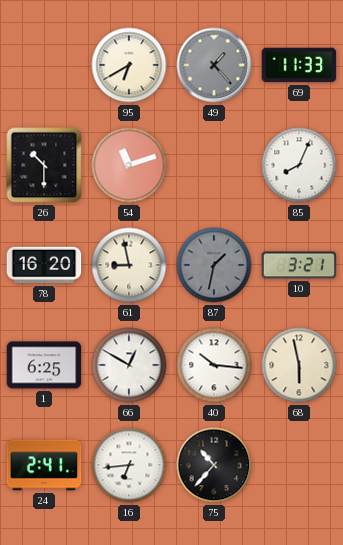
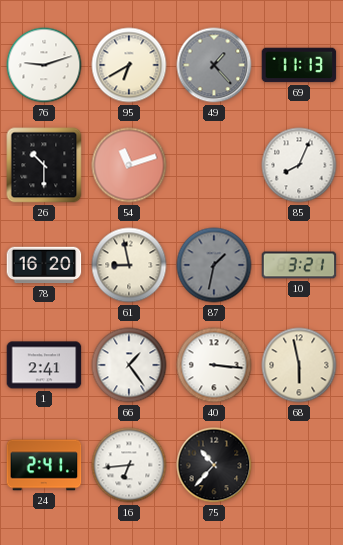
76: none -> 9:12
69: 11:33 -> 11:13
1: 6:25 -> 2:41
66: 12:50 -> 1:24
40: 10:16 -> 3:16
